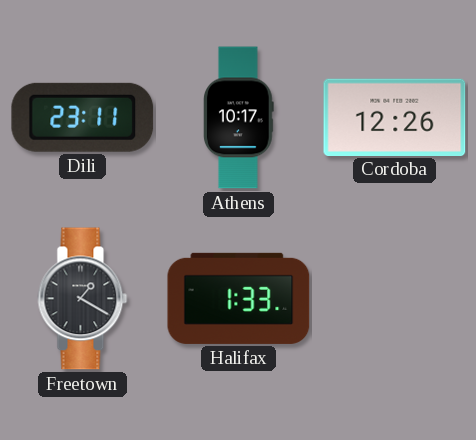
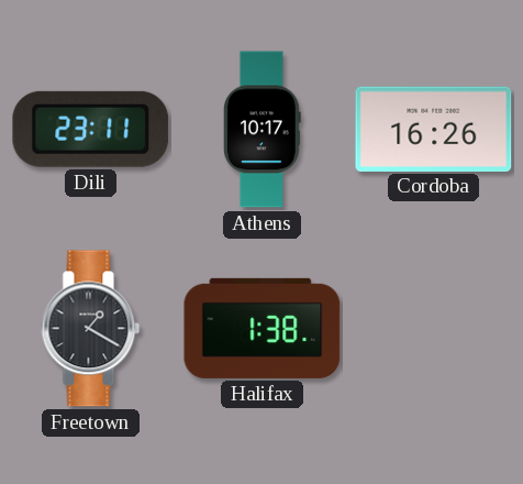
Cordoba: 12:26 -> 16:26
Halifax: 1:33 -> 1:38
